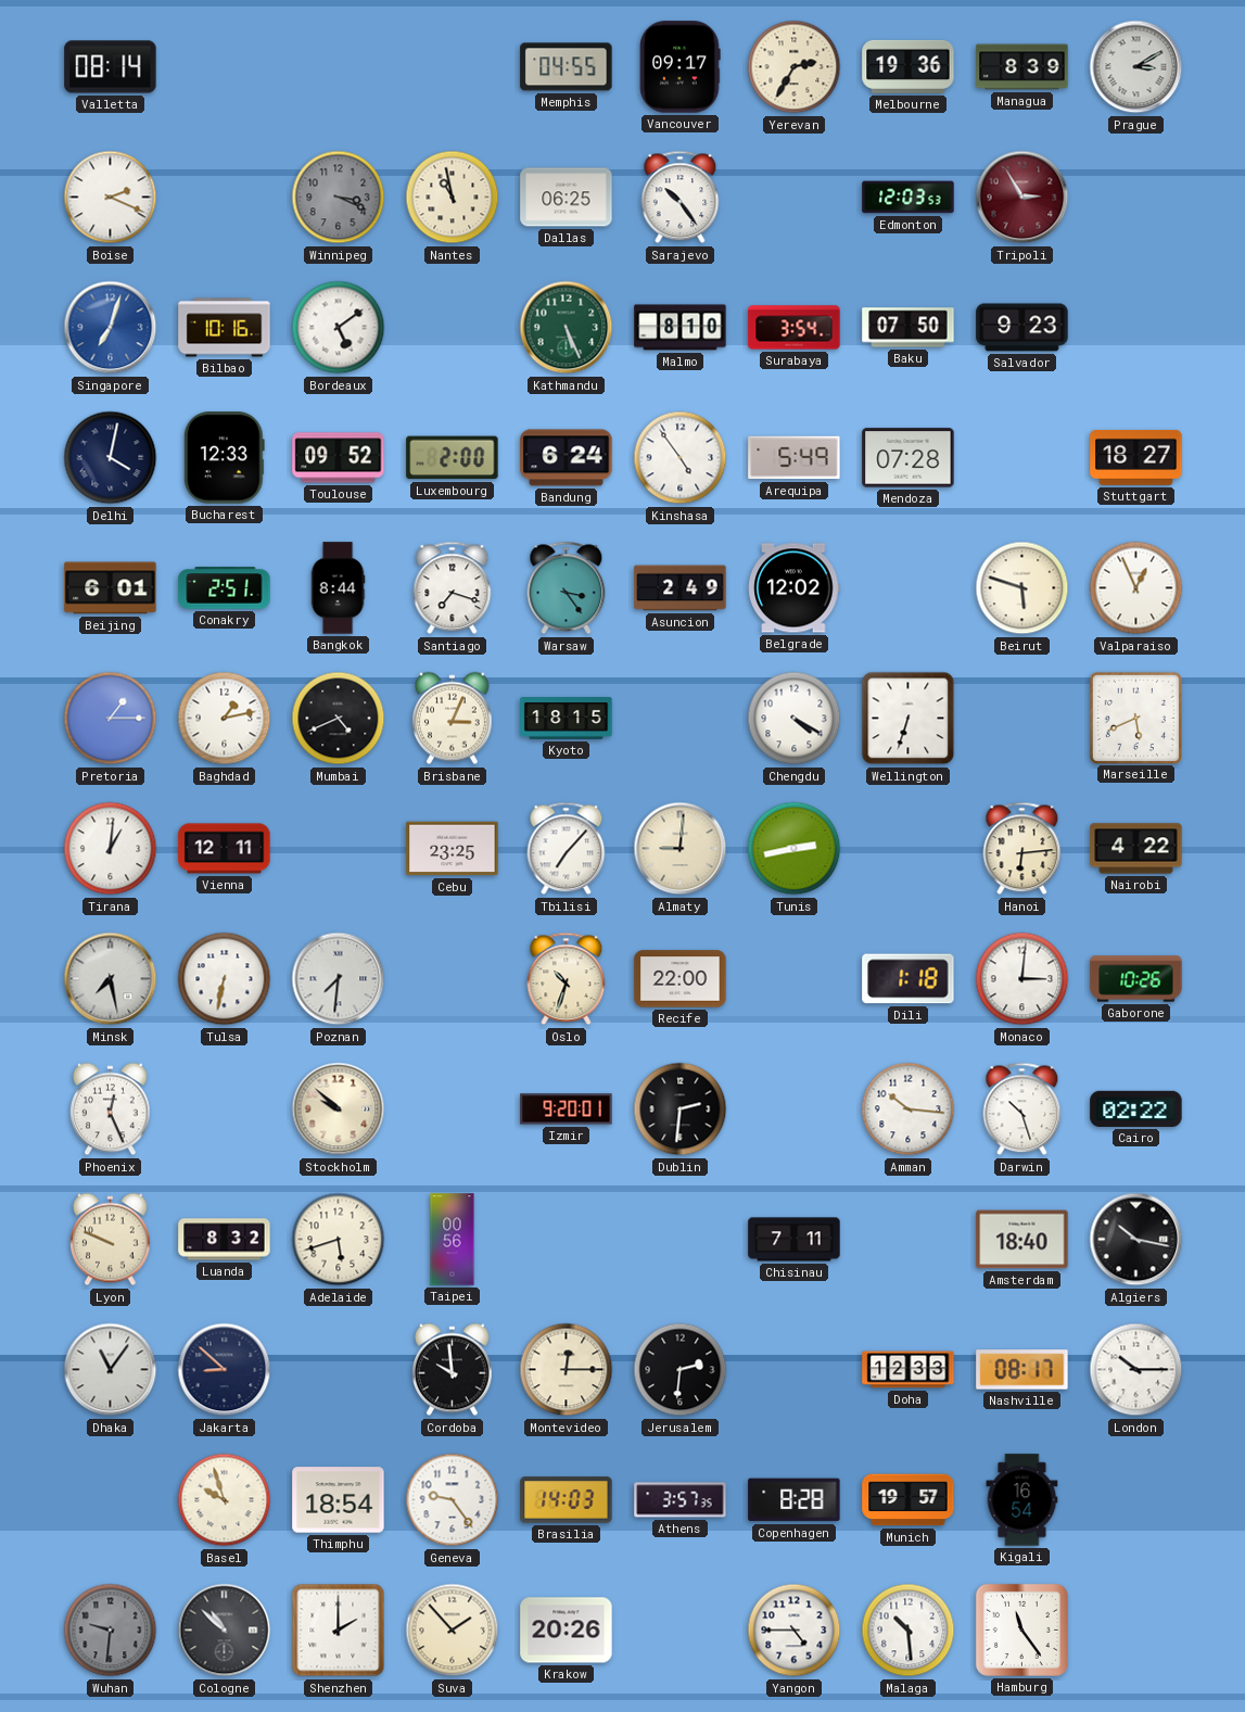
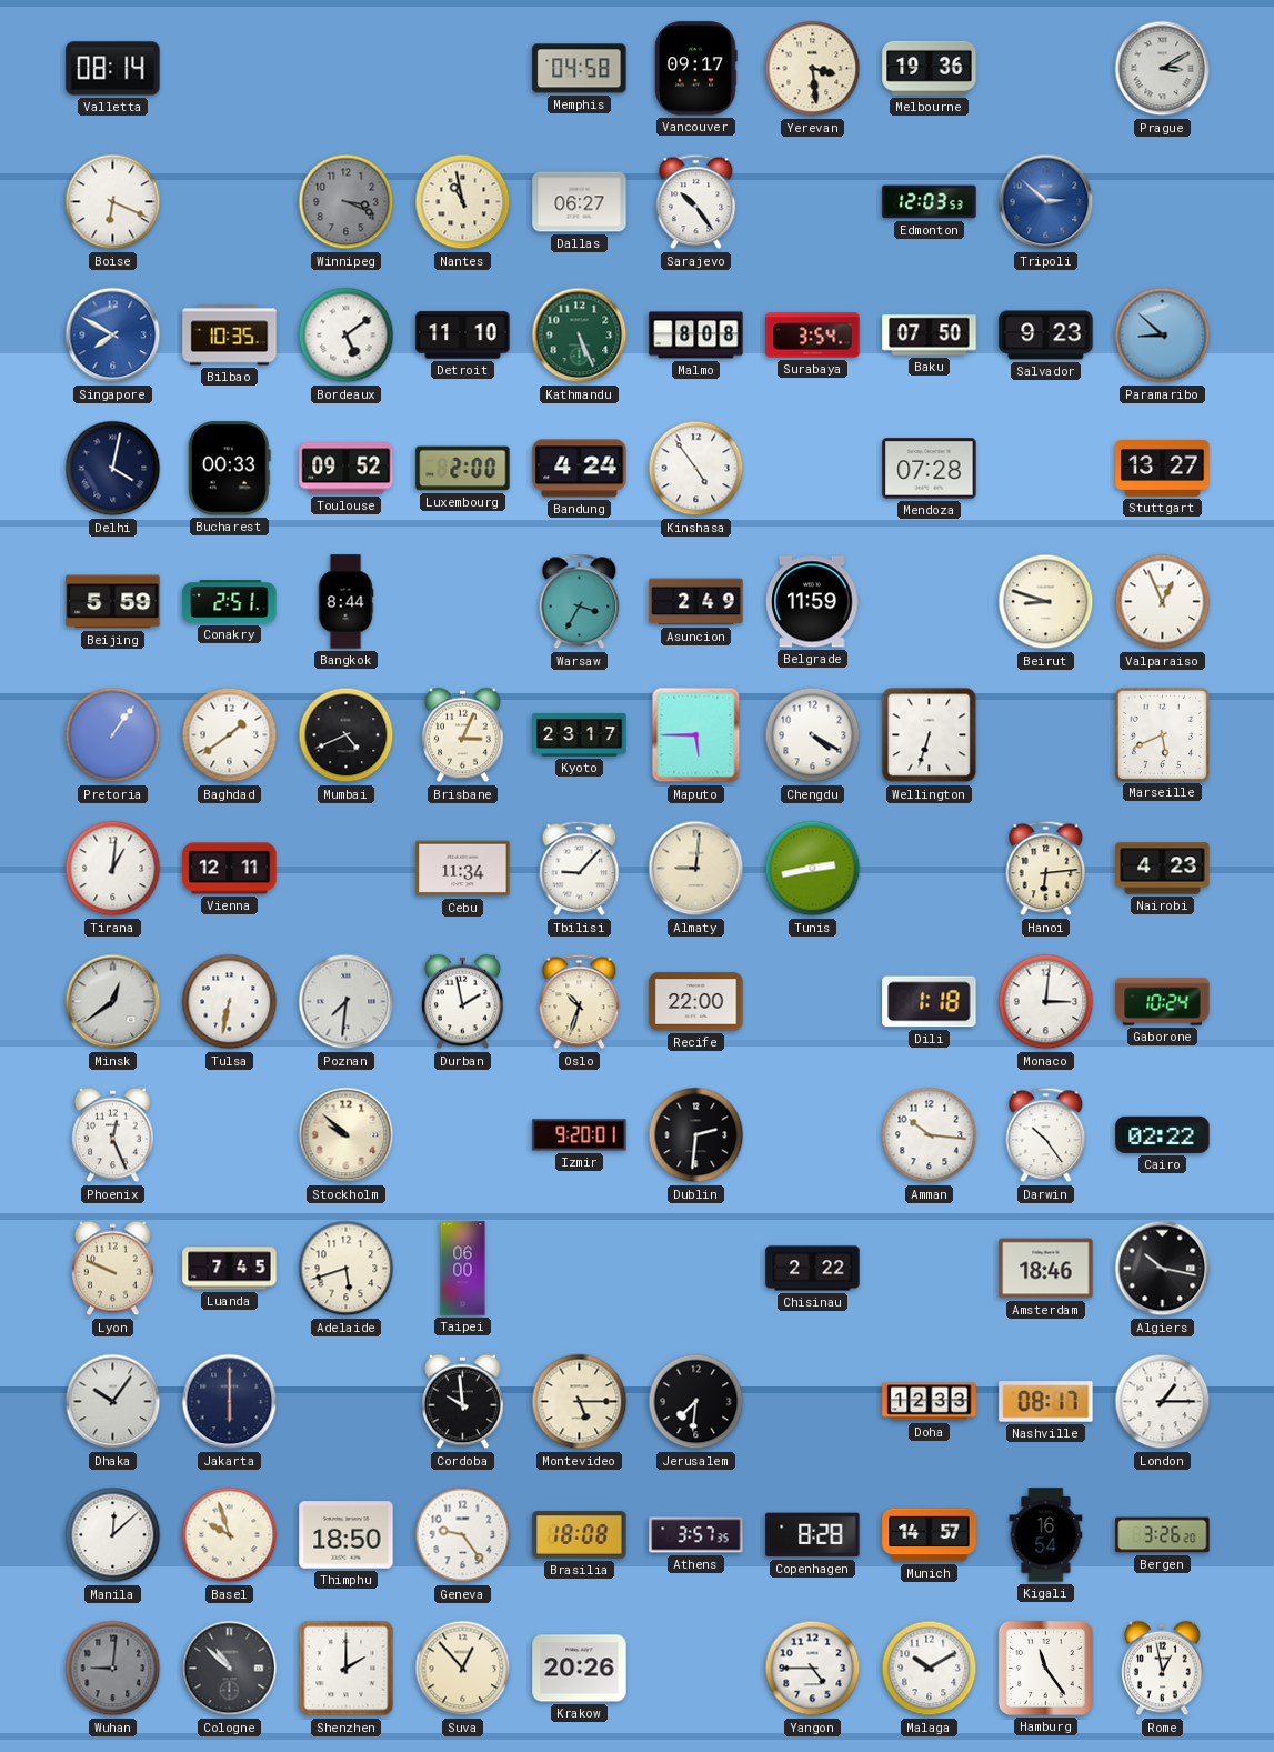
Memphis: 04:55 -> 04:58
Yerevan: 2:35 -> 3:29
Managua: 8:39 -> none
Boise: 2:19 -> 6:19
Dallas: 06:25 -> 06:27
Tripoli: 2:55 -> 2:52
Tripoli dial: burgundy -> blue
Singapore: 7:03 -> 7:50
Bilbao: 10:16 -> 10:35
Detroit: none -> 11:10
Malmo: 8:10 -> 8:08
Paramaribo: none -> 8:52
Bucharest: 12:33 -> 00:33
Bandung: 6:24 -> 4:24
Arequipa: 5:49 -> none
Stuttgart: 18:27 -> 13:27
Beijing: 6:01 -> 5:59
Santiago: 7:18 -> none
Warsaw: 3:24 -> 3:35
Belgrade: 12:02 -> 11:59
Beirut: 5:48 -> 8:48
Pretoria: 1:15 -> 1:06
Baghdad: 1:13 -> 1:39
Kyoto: 18:15 -> 23:17
Maputo: none -> 5:45
Cebu: 23:25 -> 11:34
Tbilisi: 7:07 -> 9:07
Nairobi: 4:22 -> 4:23
Minsk: 7:28 -> 12:39
Durban: none -> 1:58
Gaborone: 10:26 -> 10:24
Darwin: 10:27 -> 10:24
Luanda: 8:32 -> 7:45
Taipei: 00:56 -> 06:00
Chisinau: 7:11 -> 2:22
Amsterdam: 18:40 -> 18:46
Dhaka: 11:06 -> 10:06
Jakarta: 8:52 -> 6:00
Montevideo: 12:15 -> 5:15
Jerusalem: 2:31 -> 7:31
London: 10:15 -> 1:15
Manila: none -> 12:08
Thimphu: 18:54 -> 18:50
Brasilia: 14:03 -> 18:08
Munich: 19:57 -> 14:57
Bergen: none -> 3:26
Wuhan: 9:31 -> 9:01
Suva: 1:53 -> 12:53
Malaga: 10:29 -> 10:10
Rome: none -> 12:58
